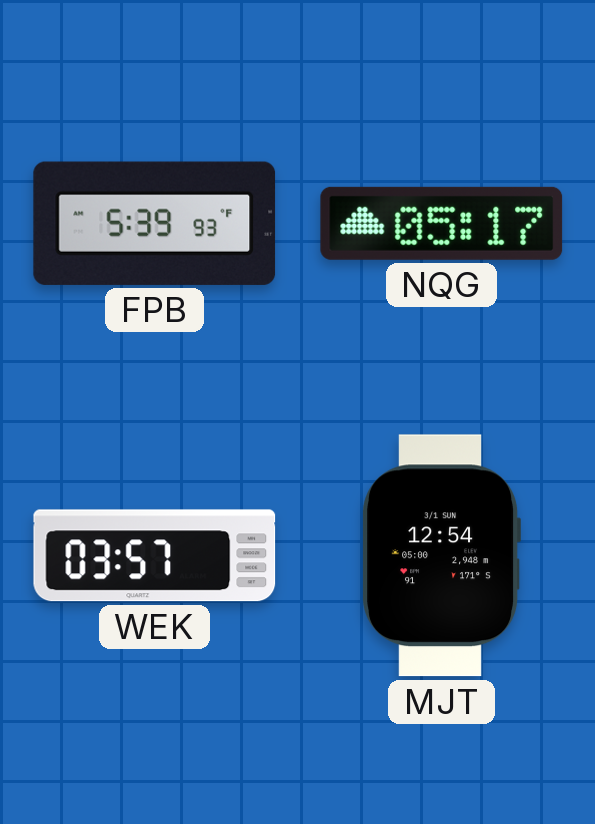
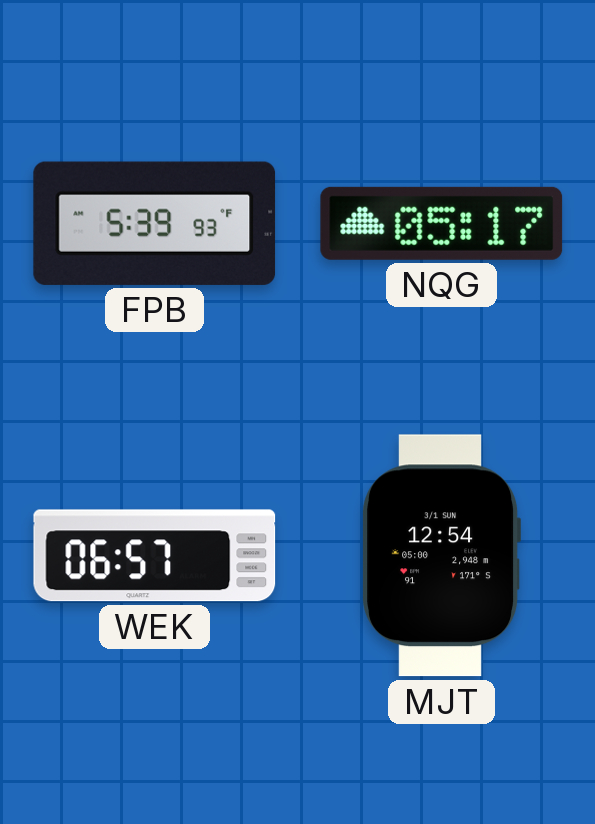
WEK: 03:57 -> 06:57
